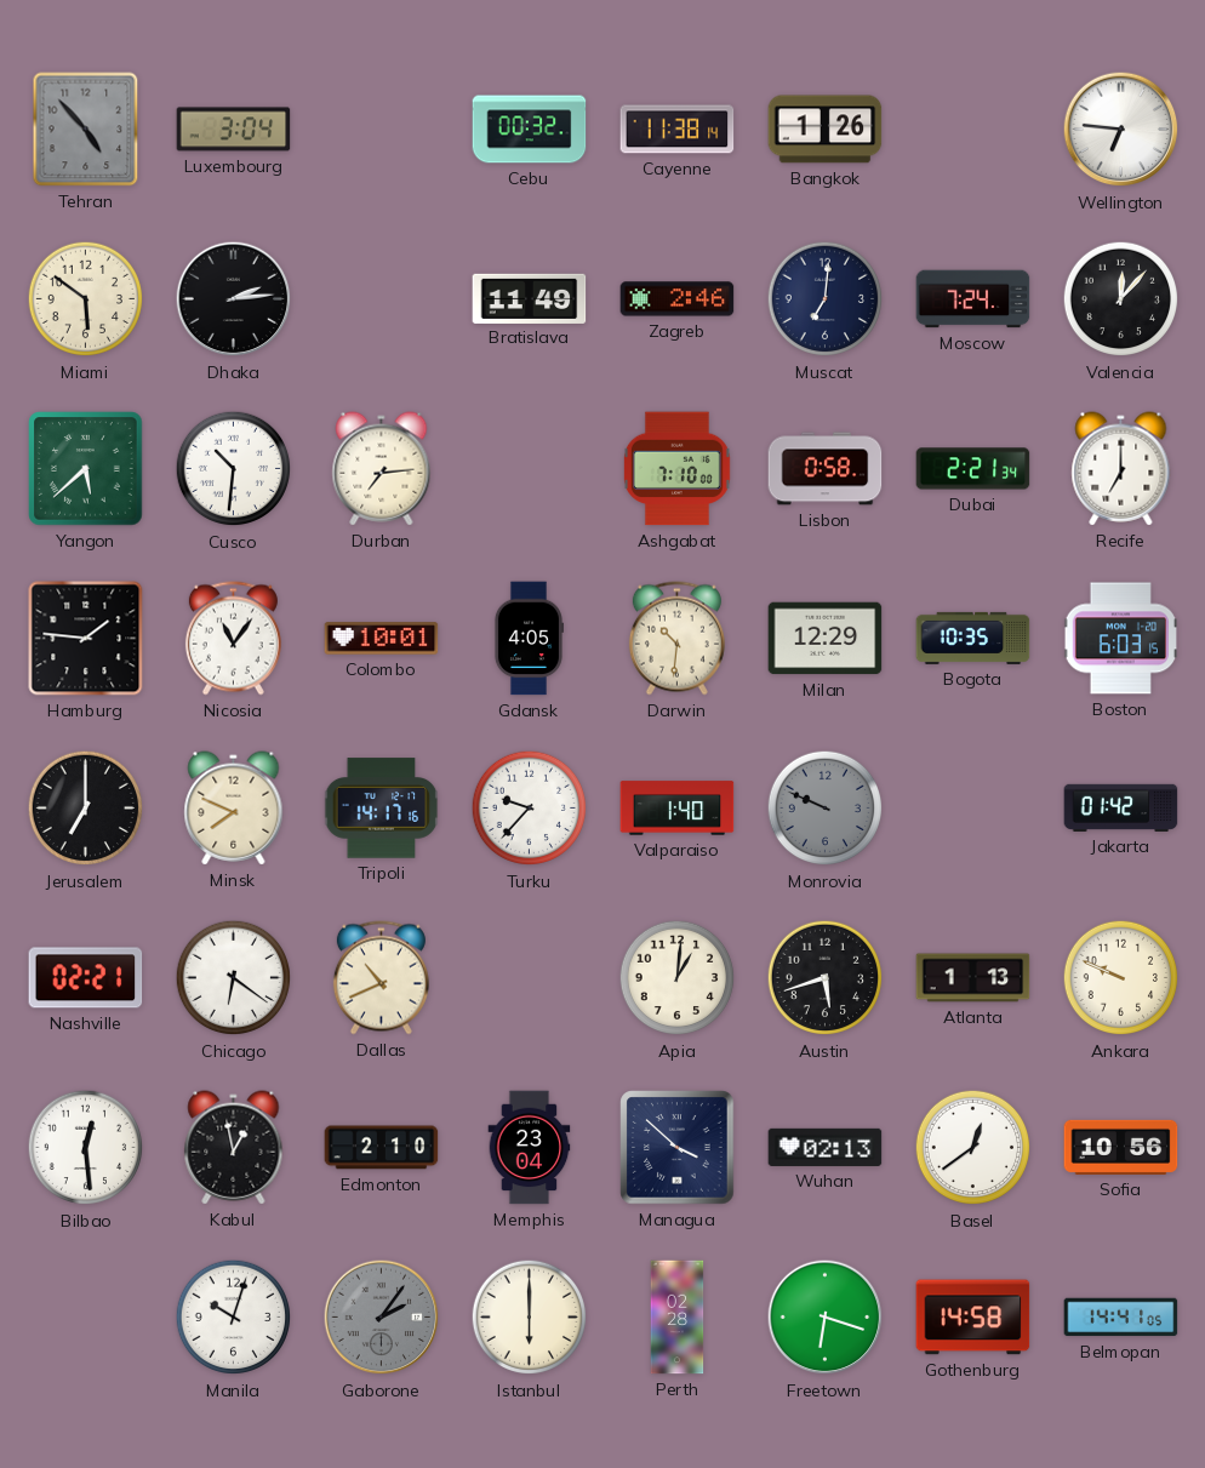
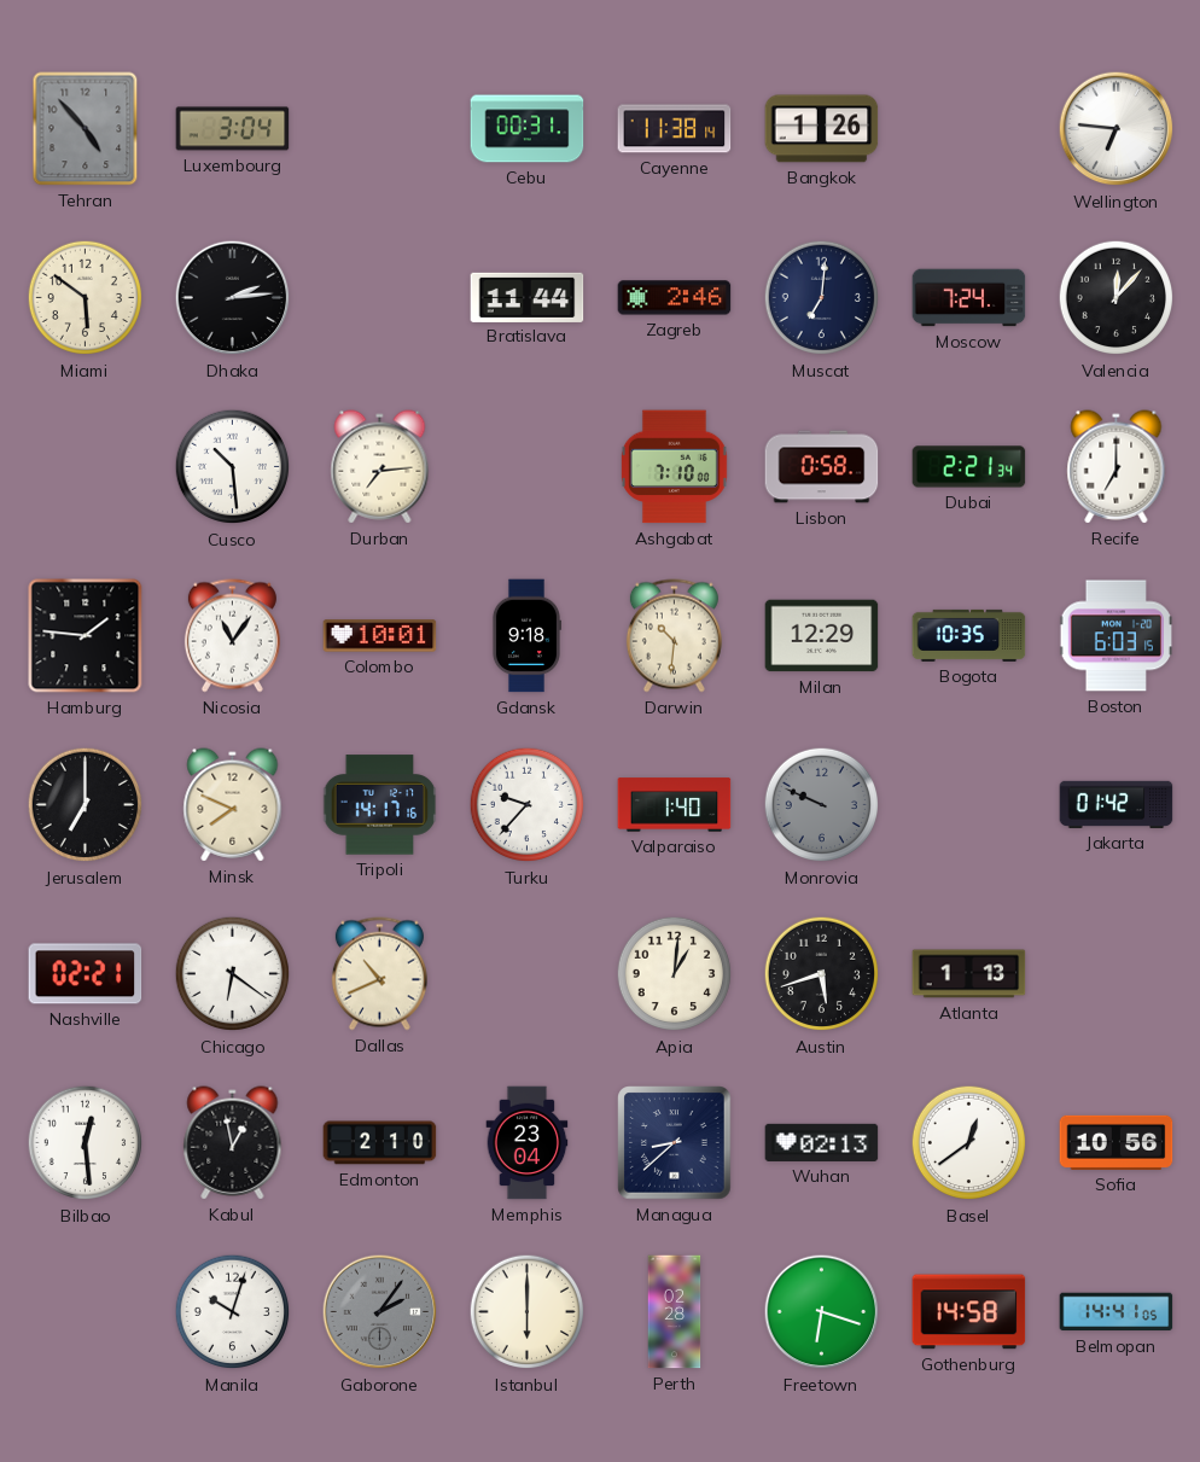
Cebu: 00:32 -> 00:31
Bratislava: 11:49 -> 11:44
Yangon: 5:38 -> none
Cusco: 10:31 -> 10:29
Gdansk: 4:05 -> 9:18
Ankara: 9:49 -> none
Managua: 3:52 -> 8:38
